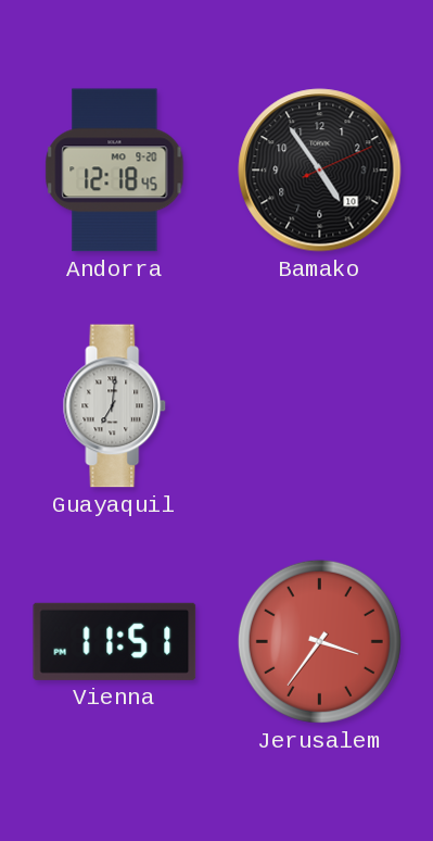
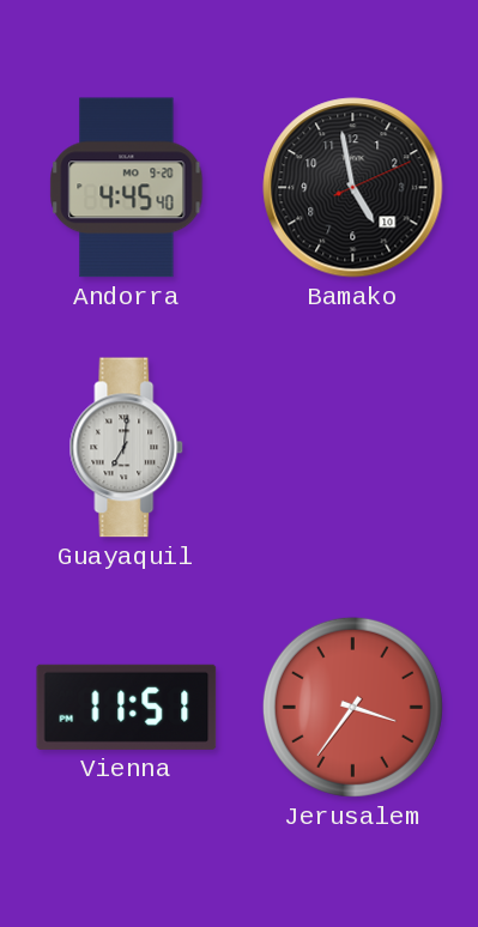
Andorra: 12:18 -> 4:45
Bamako: 4:54 -> 4:58
